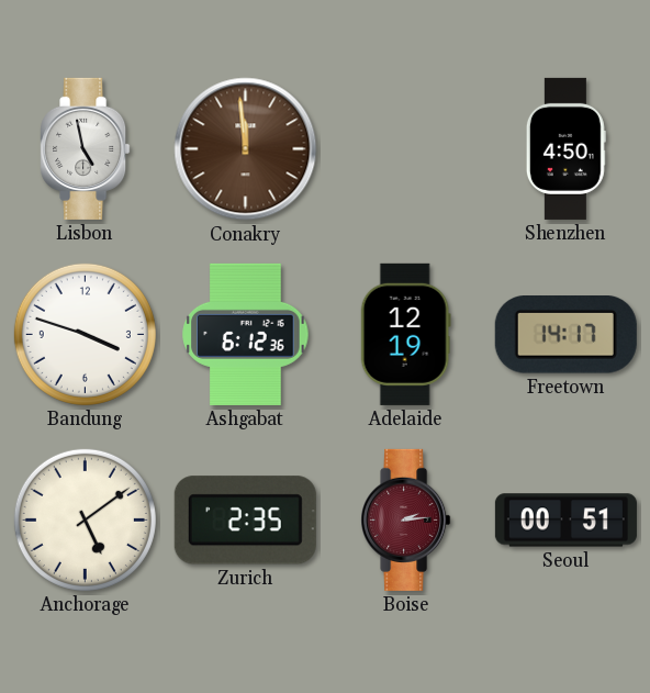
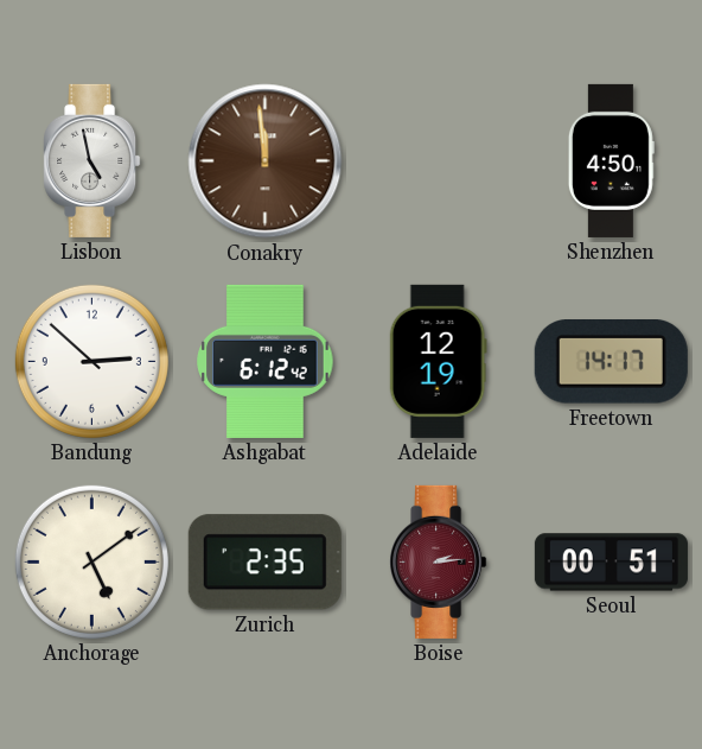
Bandung: 3:48 -> 2:52
Ashgabat: 6:12:36 -> 6:12:42
